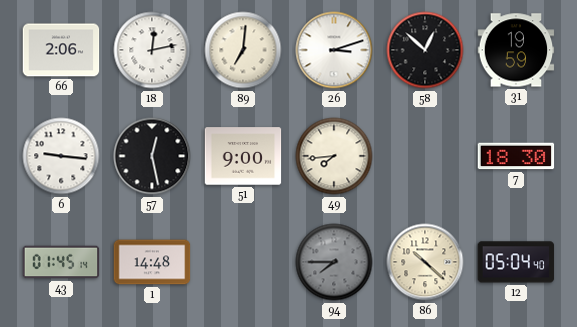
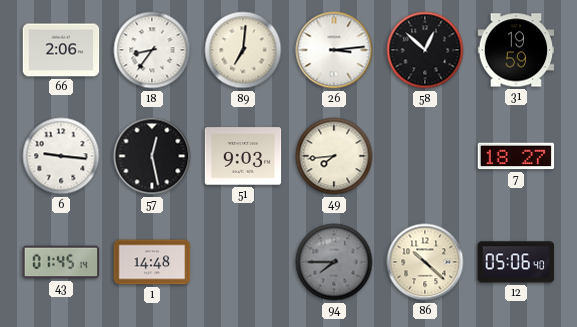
18: 12:13 -> 8:36
26: 3:12 -> 3:14
51: 9:00 -> 9:03
7: 18:30 -> 18:27
12: 05:04 -> 05:06
